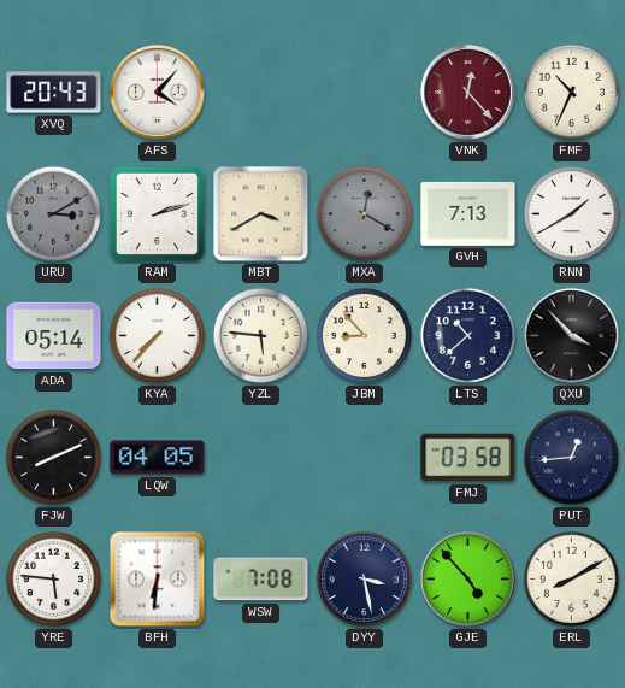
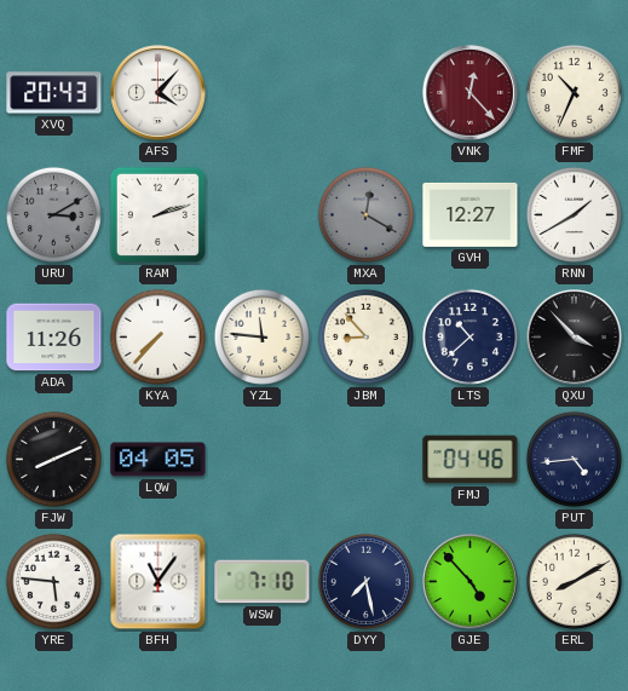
MBT: 3:40 -> none
GVH: 7:13 -> 12:27
ADA: 05:14 -> 11:26
YZL: 5:46 -> 11:46
FMJ: 03:58 -> 04:46
PUT: 12:44 -> 4:44
BFH: 6:31 -> 11:06
WSW: 7:08 -> 7:10
DYY: 3:28 -> 7:28
